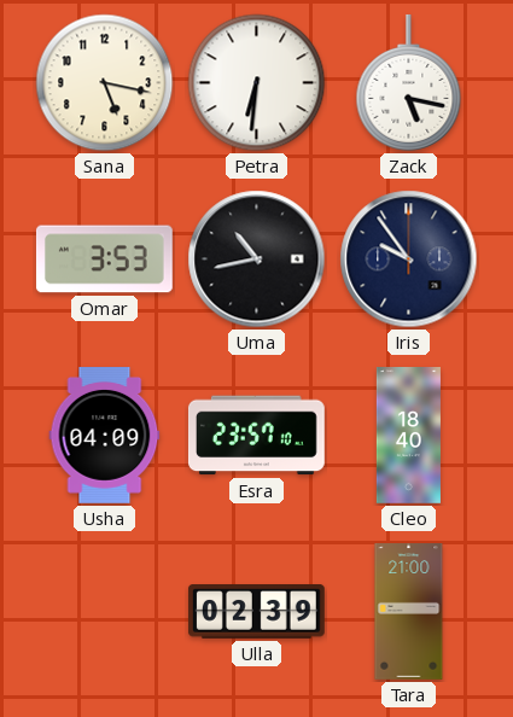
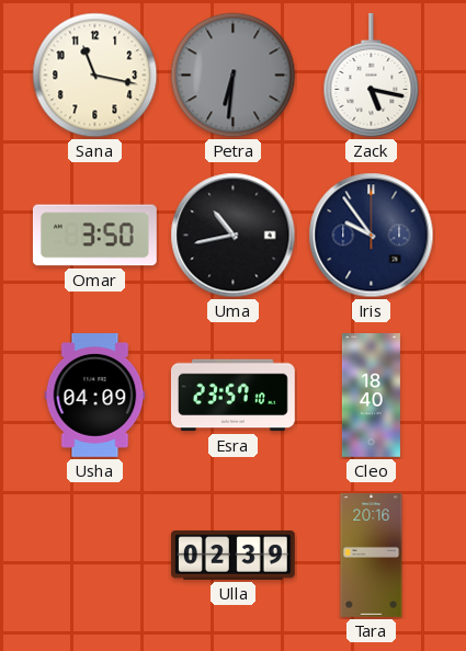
Sana: 5:17 -> 11:17
Petra dial: white -> grey
Omar: 3:53 -> 3:50
Tara: 21:00 -> 20:16
